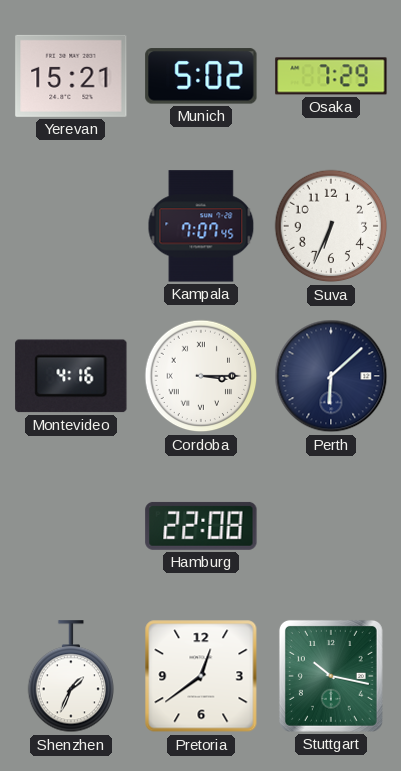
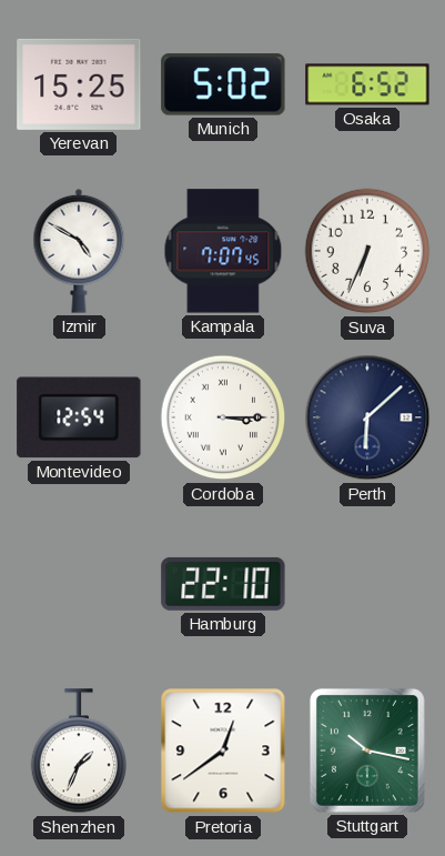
Yerevan: 15:21 -> 15:25
Osaka: 7:29 -> 6:52
Izmir: none -> 4:50
Montevideo: 4:16 -> 12:54
Hamburg: 22:08 -> 22:10
